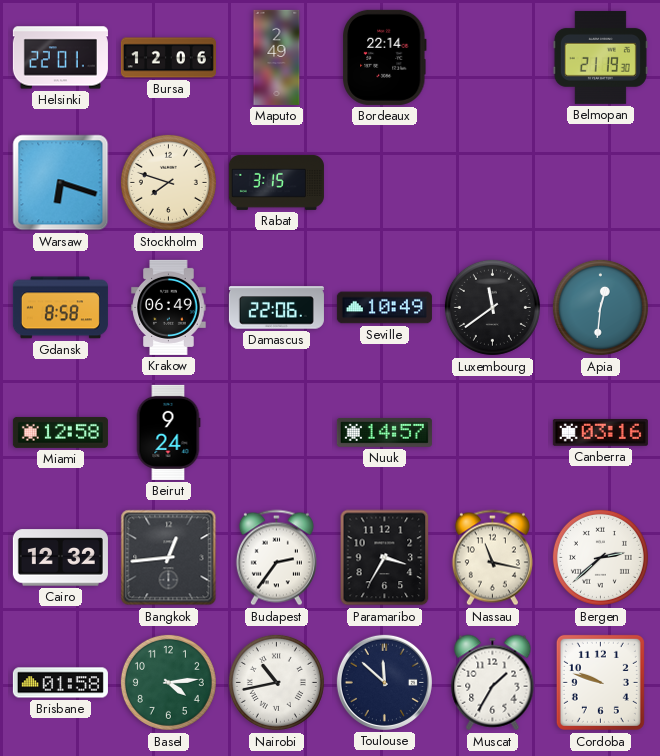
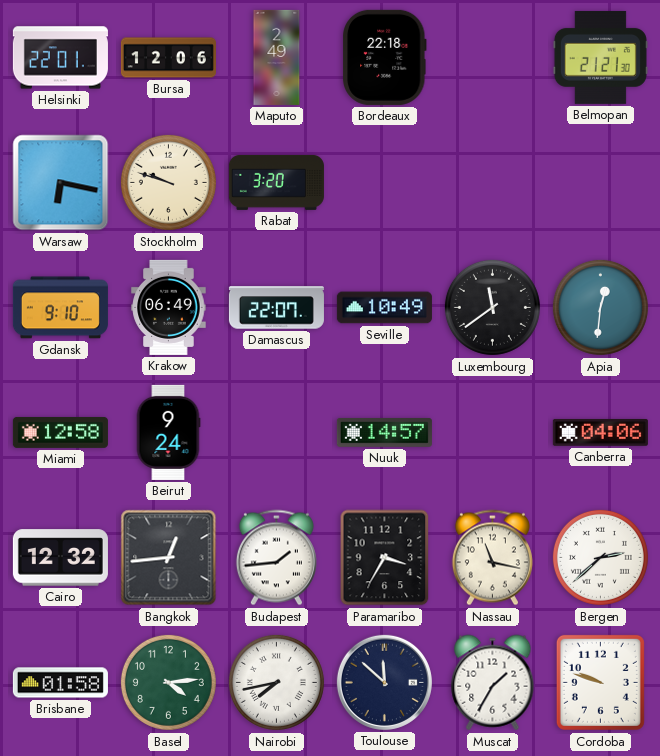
Bordeaux: 22:14 -> 22:18
Belmopan: 21:19 -> 21:21
Warsaw: 6:18 -> 6:17
Stockholm: 7:48 -> 9:48
Rabat: 3:15 -> 3:20
Gdansk: 8:58 -> 9:10
Damascus: 22:06 -> 22:07
Canberra: 03:16 -> 04:06
Budapest: 2:36 -> 1:44
Nairobi: 10:43 -> 7:43
